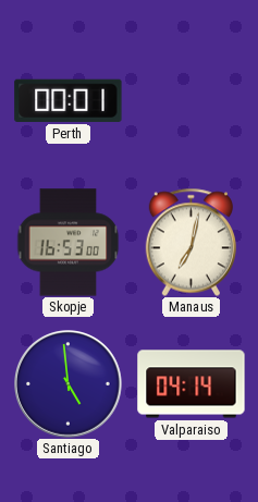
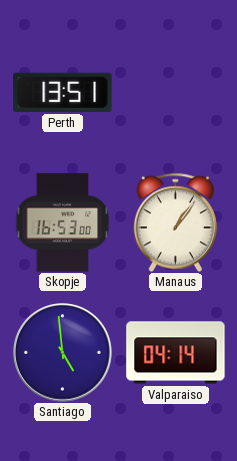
Perth: 00:01 -> 13:51
Manaus: 7:02 -> 1:06
